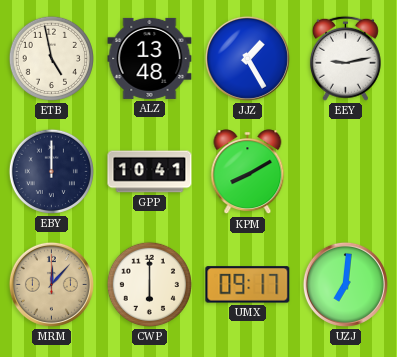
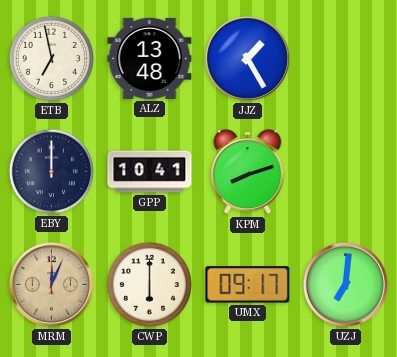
ETB: 4:58 -> 6:58
EEY: 9:13 -> none
KPM: 8:10 -> 8:12
MRM: 12:07 -> 12:04
